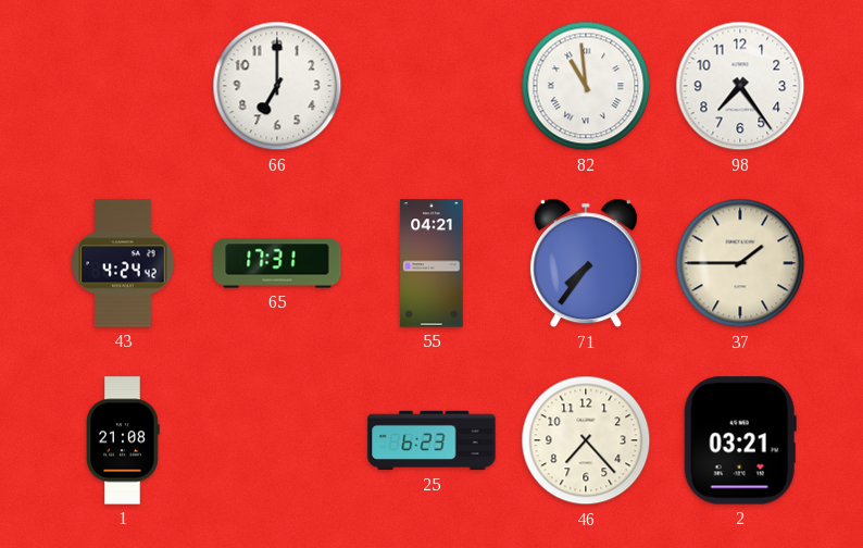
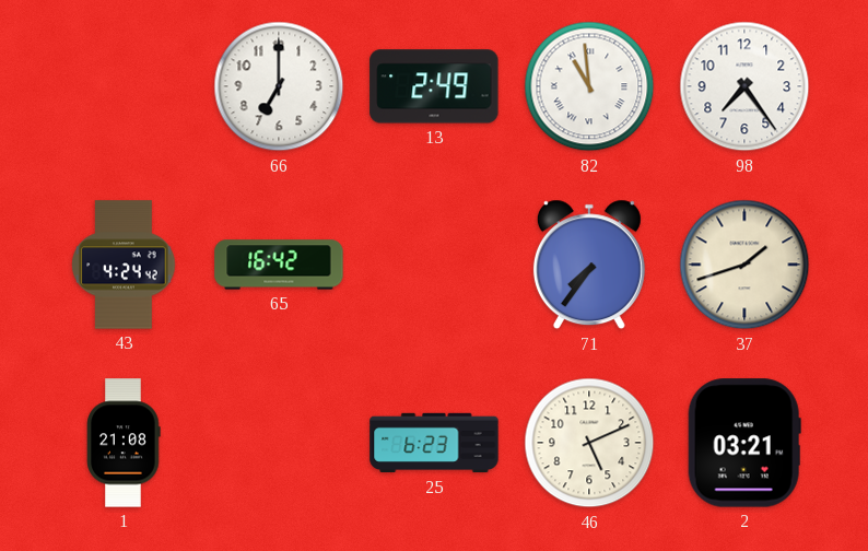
13: none -> 2:49
65: 17:31 -> 16:42
55: 04:21 -> none
37: 1:45 -> 1:42
46: 7:23 -> 5:11
